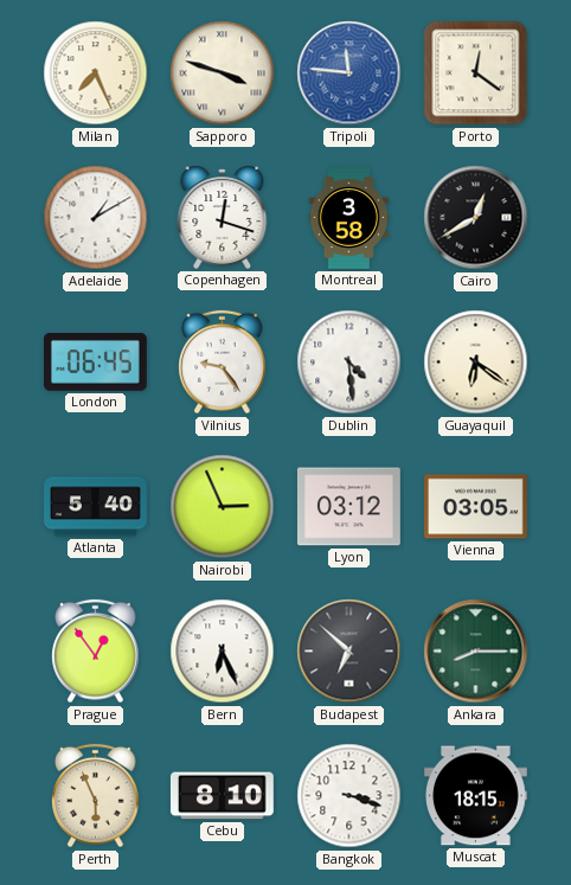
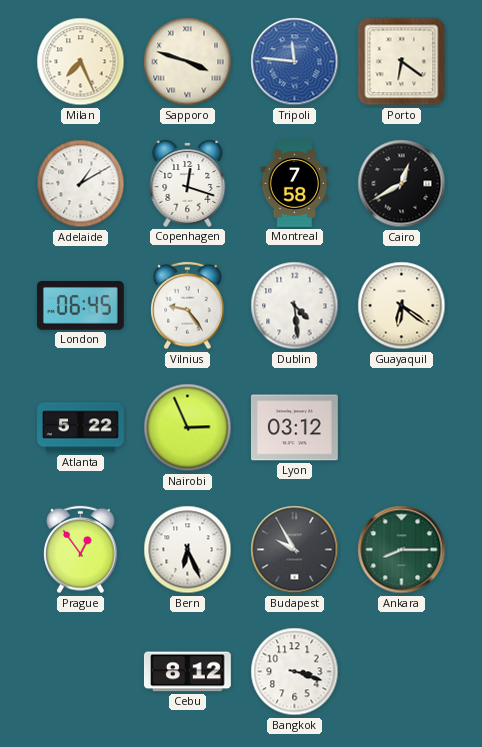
Porto: 12:21 -> 6:21
Montreal: 3:58 -> 7:58
Atlanta: 5:40 -> 5:22
Vienna: 03:05 -> none
Budapest: 6:52 -> 9:55
Perth: 5:56 -> none
Cebu: 8:10 -> 8:12
Muscat: 18:15 -> none
